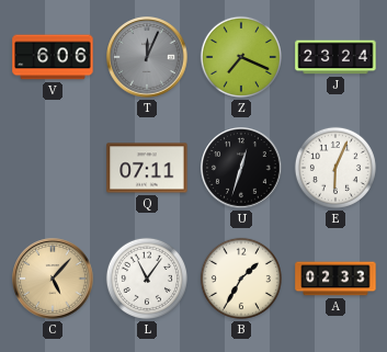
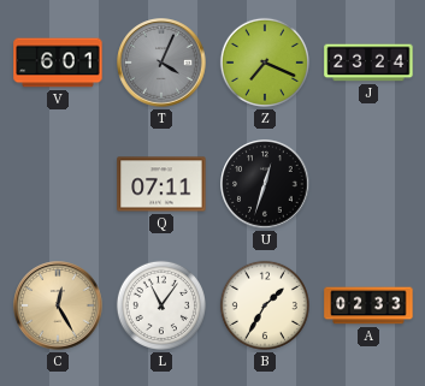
V: 6:06 -> 6:01
T: 12:04 -> 4:04
E: 6:04 -> none
C: 5:07 -> 12:25
